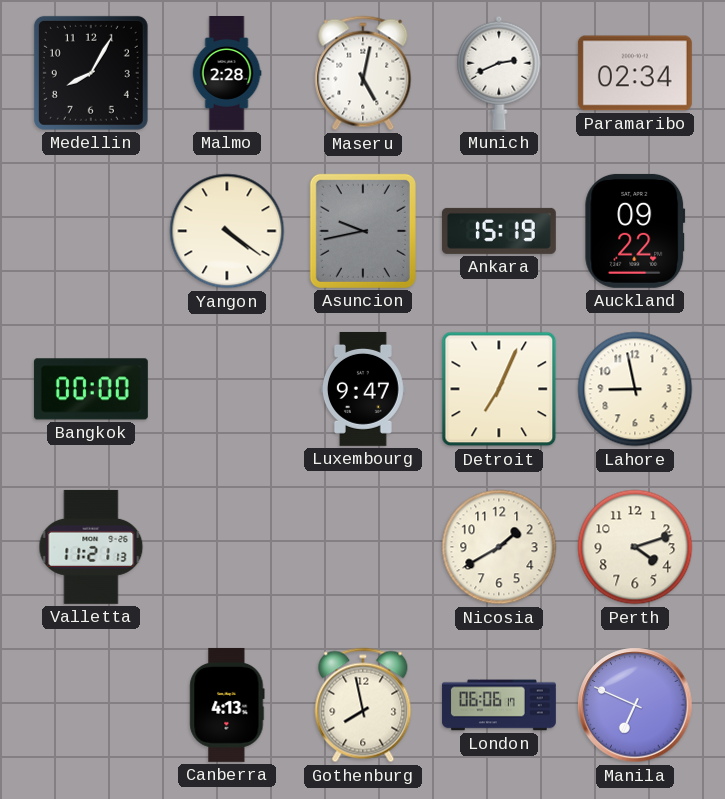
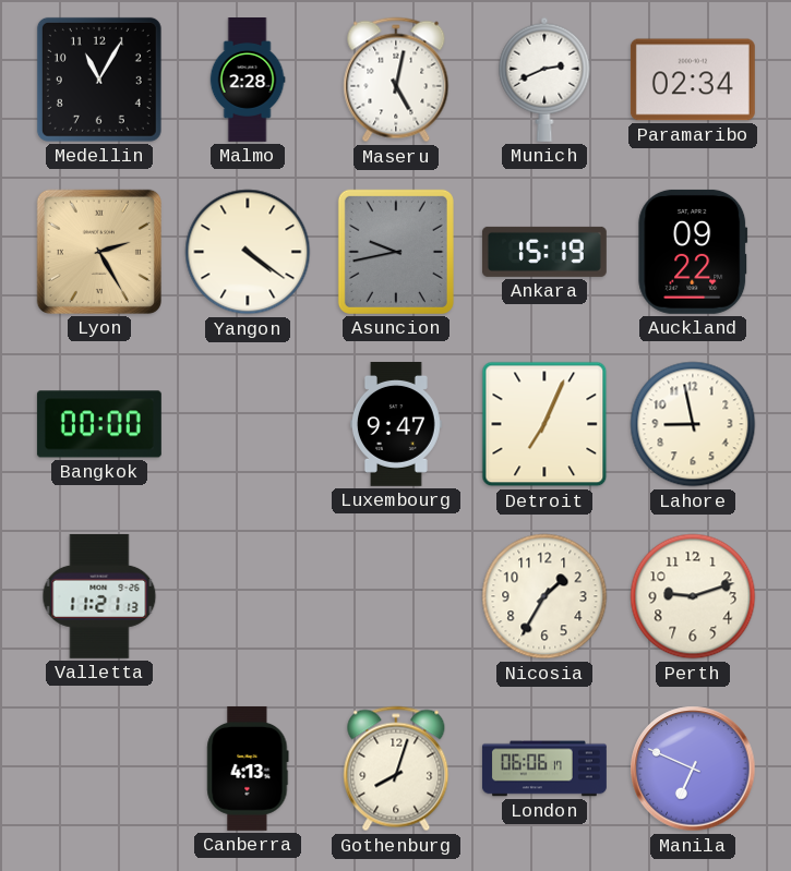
Medellin: 8:05 -> 11:05
Lyon: none -> 2:25
Nicosia: 1:40 -> 1:35
Perth: 4:12 -> 9:12
Gothenburg: 7:58 -> 8:03
